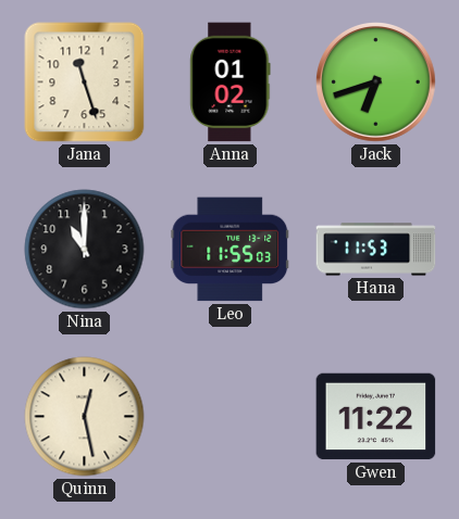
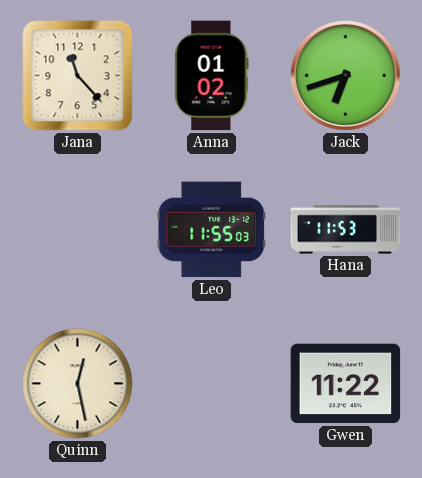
Jana: 11:27 -> 11:23
Nina: 11:00 -> none
